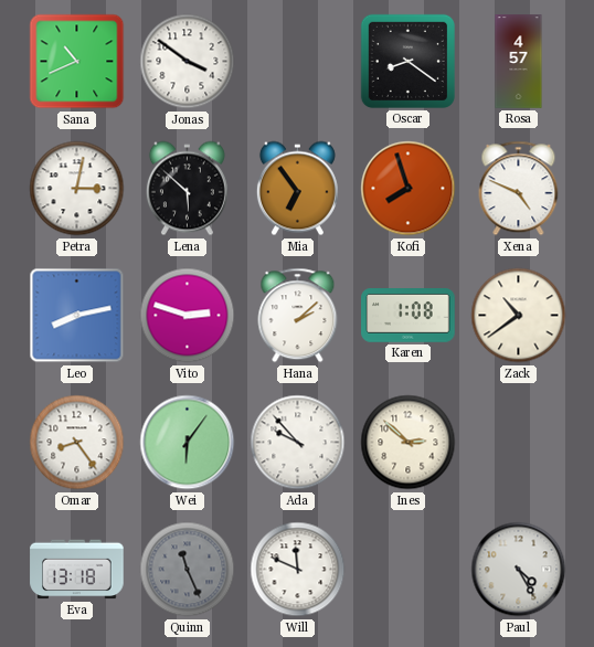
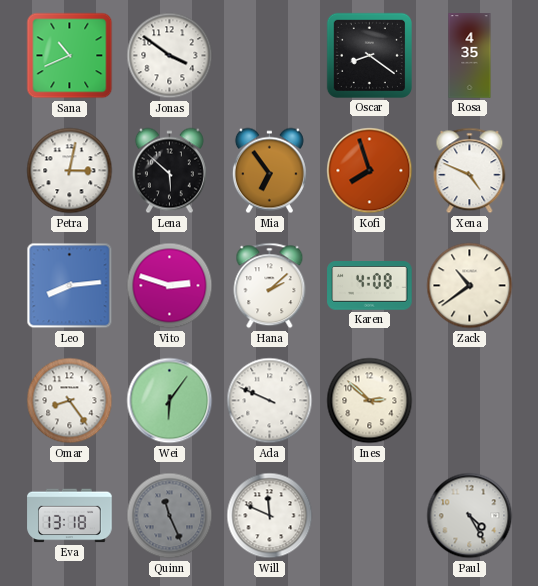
Rosa: 4:57 -> 4:35
Leo: 8:13 -> 8:14
Karen: 1:08 -> 4:08
Ada: 9:53 -> 9:49
